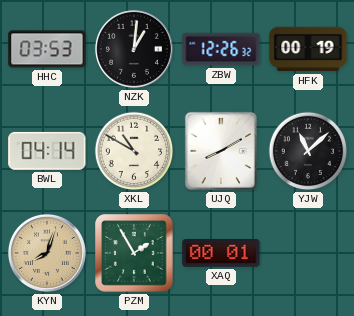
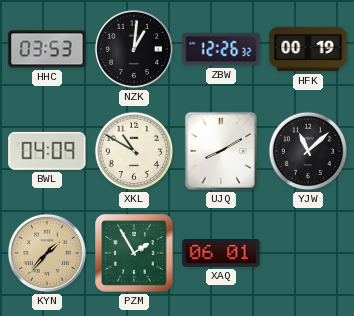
BWL: 04:14 -> 04:09
KYN: 8:03 -> 1:37
XAQ: 00:01 -> 06:01
